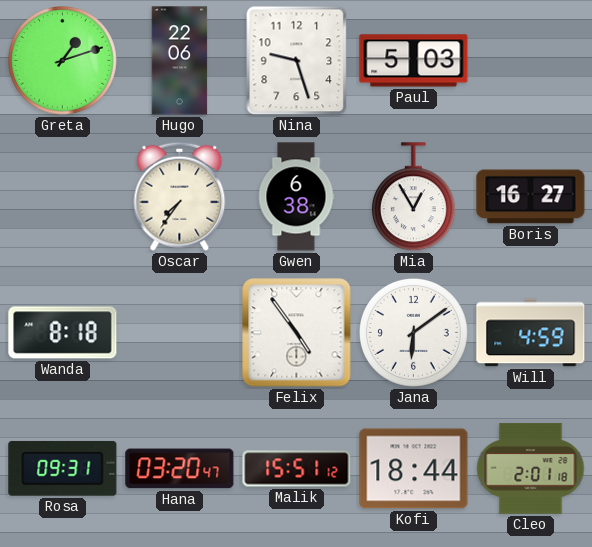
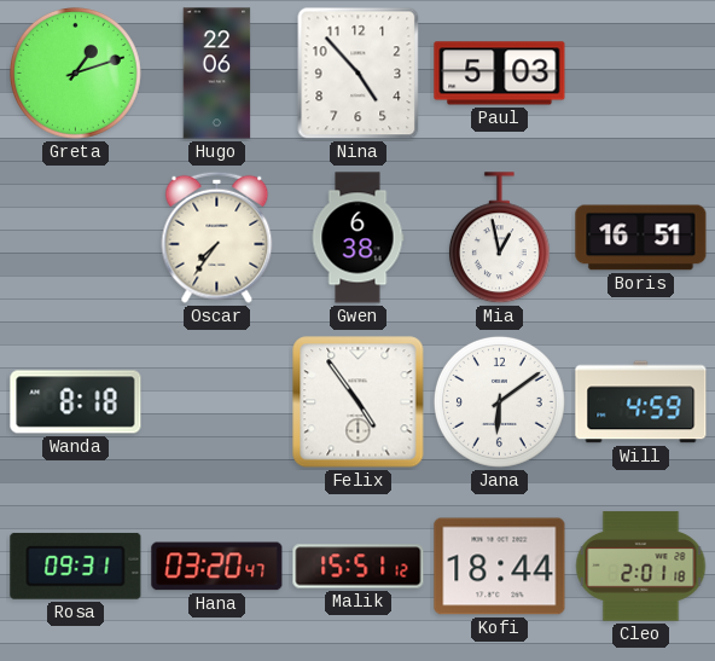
Nina: 9:27 -> 4:53
Mia: 12:55 -> 12:58
Boris: 16:27 -> 16:51
